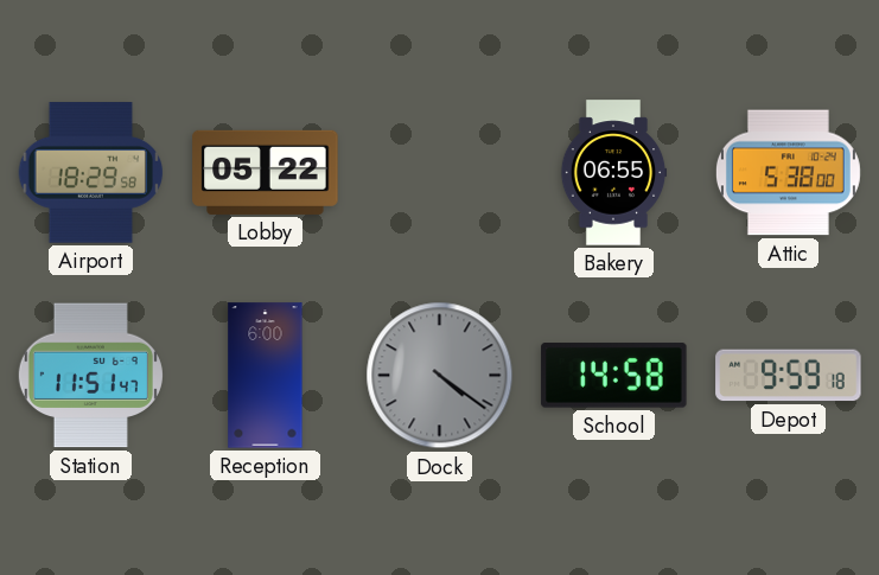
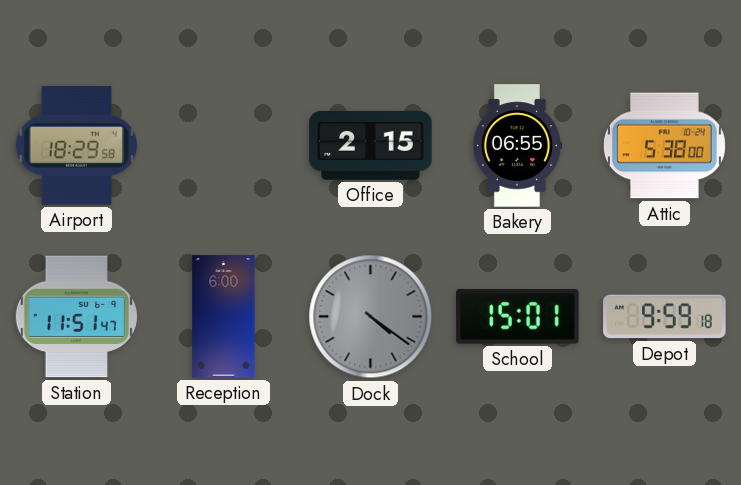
Lobby: 05:22 -> none
Office: none -> 2:15
School: 14:58 -> 15:01
